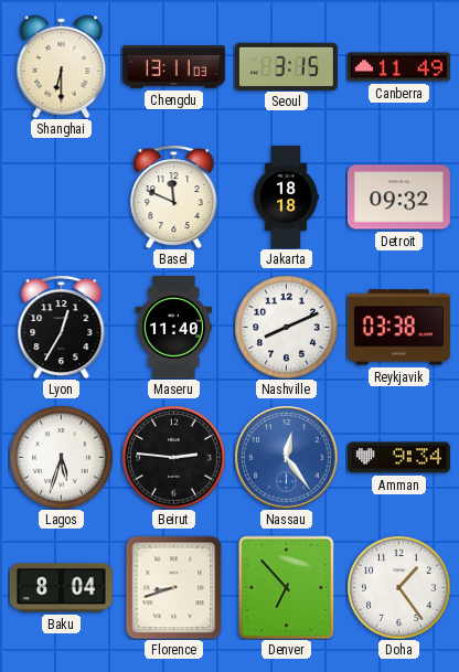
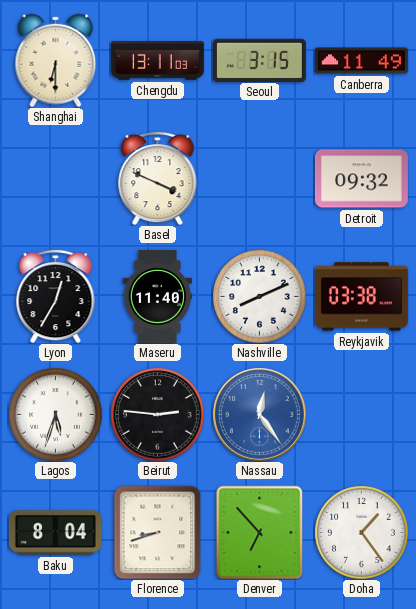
Basel: 11:49 -> 3:49
Jakarta: 18:18 -> none
Amman: 9:34 -> none
